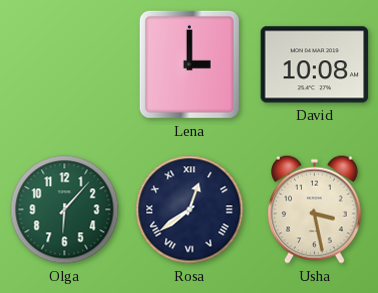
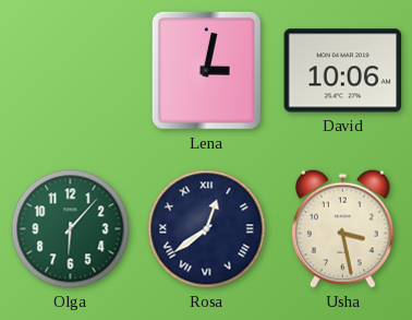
Lena: 3:00 -> 3:02
David: 10:08 -> 10:06
